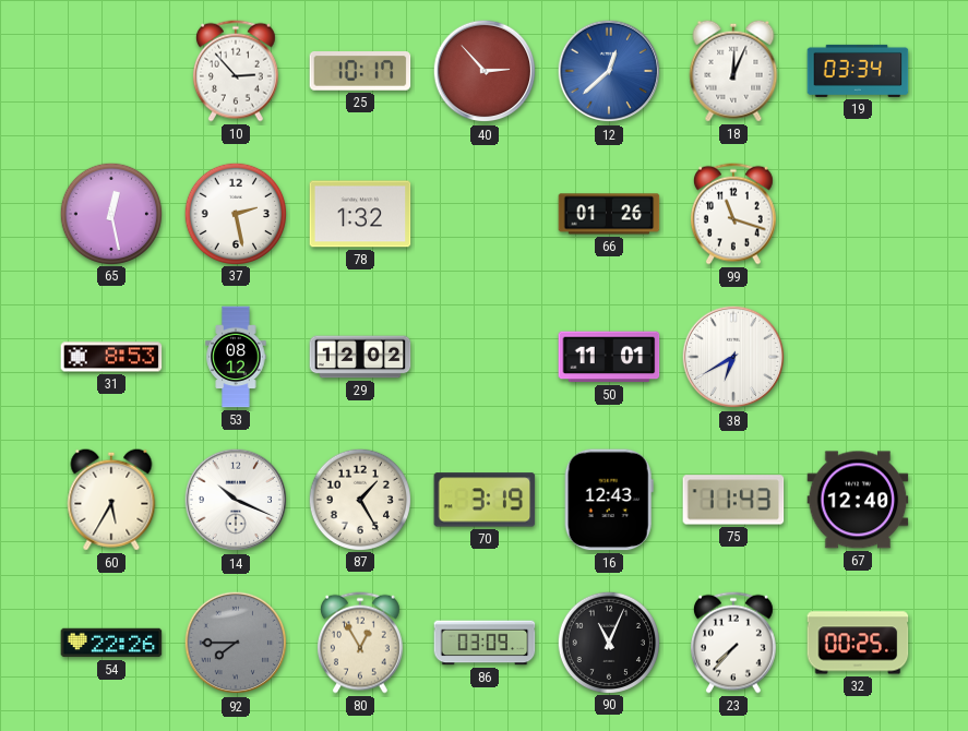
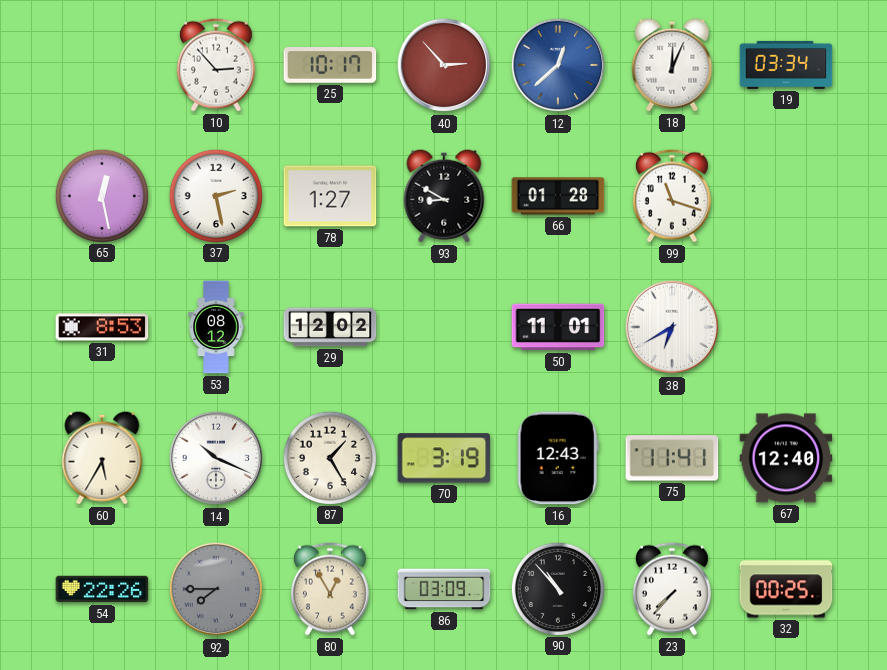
78: 1:32 -> 1:27
93: none -> 8:50
66: 01:26 -> 01:28
75: 11:43 -> 11:41
90: 11:04 -> 10:53
